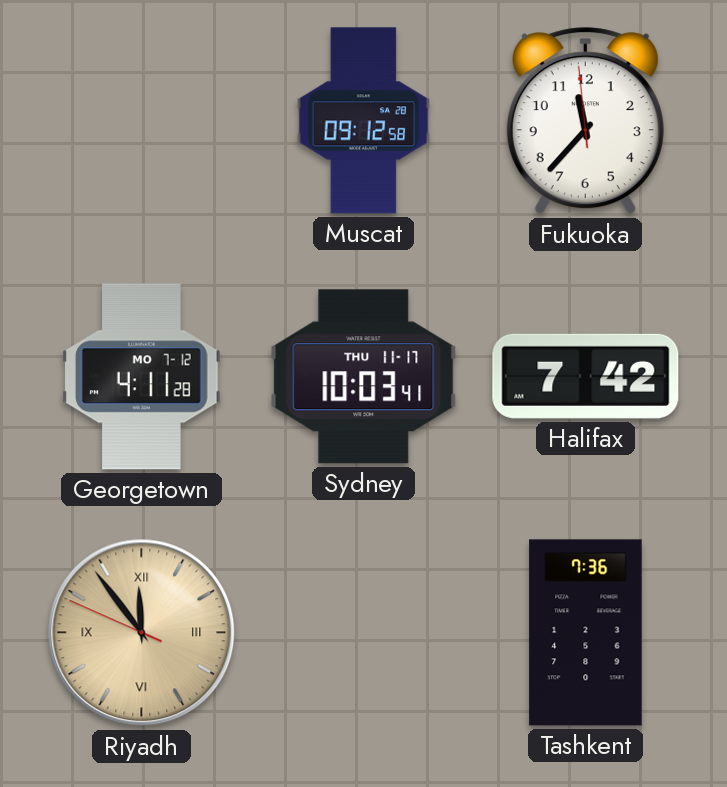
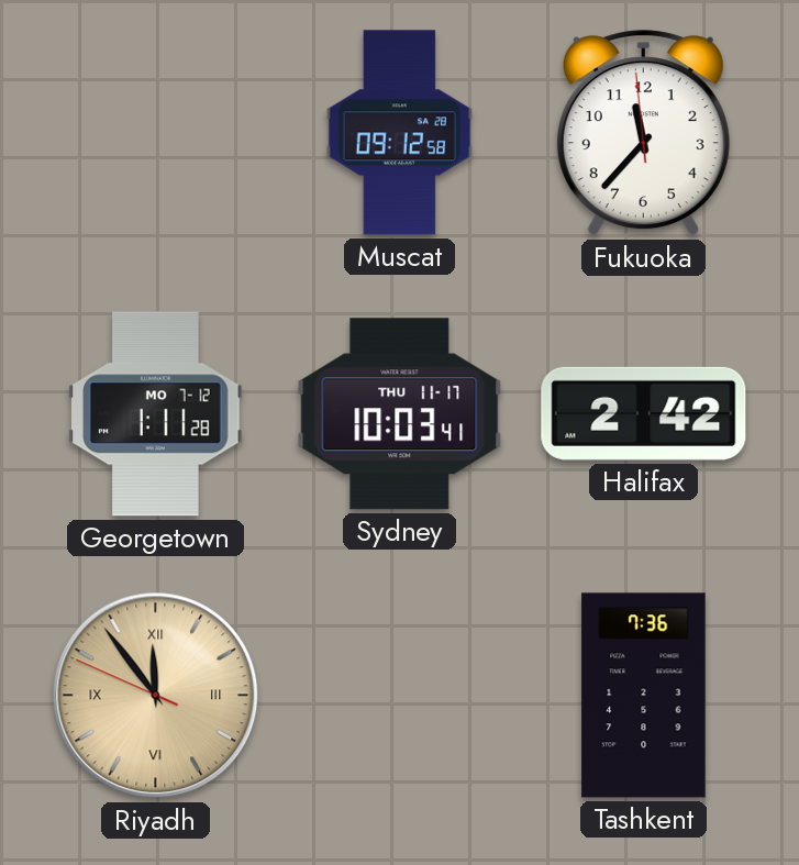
Georgetown: 4:11 -> 1:11
Halifax: 7:42 -> 2:42
